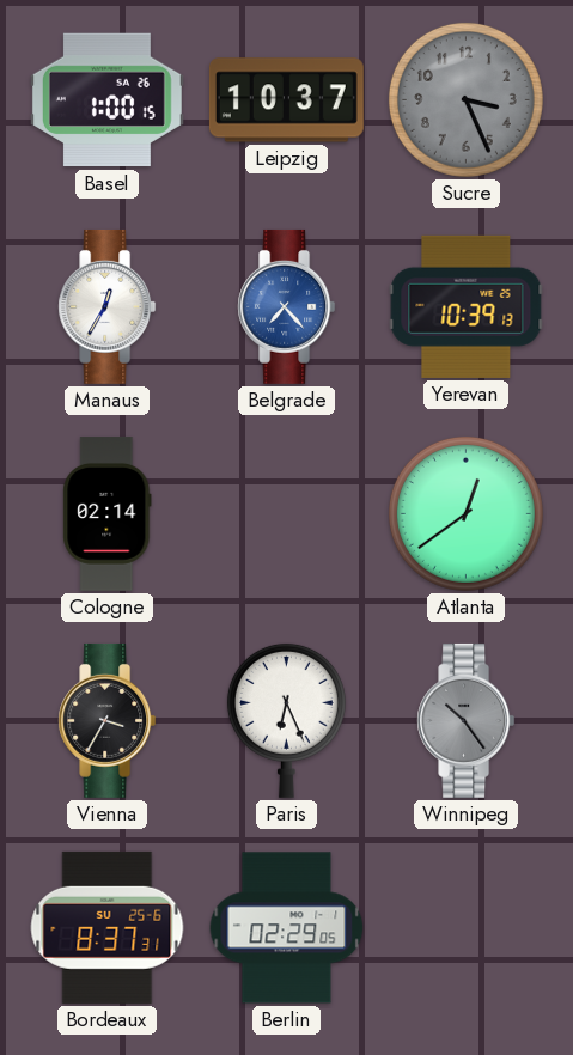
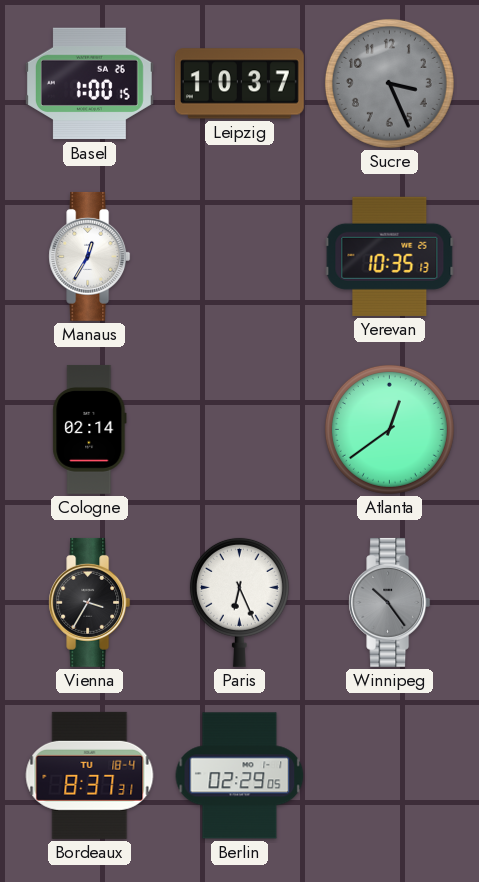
Belgrade: 7:23 -> none
Yerevan: 10:39 -> 10:35
Bordeaux date: SU 25-6 -> TU 18-4
